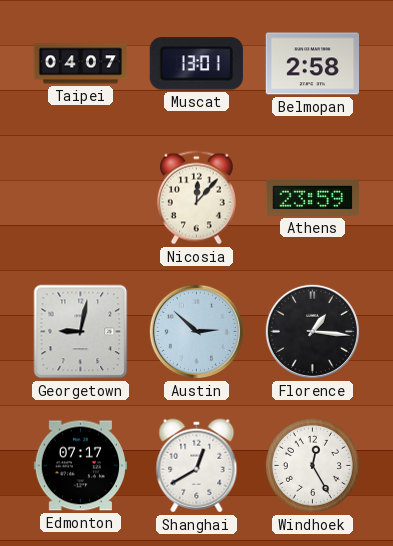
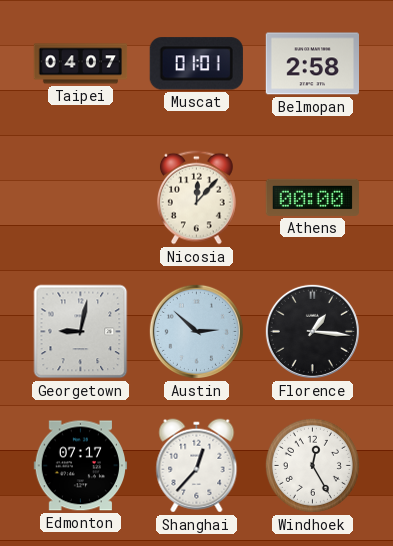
Muscat: 13:01 -> 01:01
Athens: 23:59 -> 00:00
Shanghai: 12:40 -> 12:37
